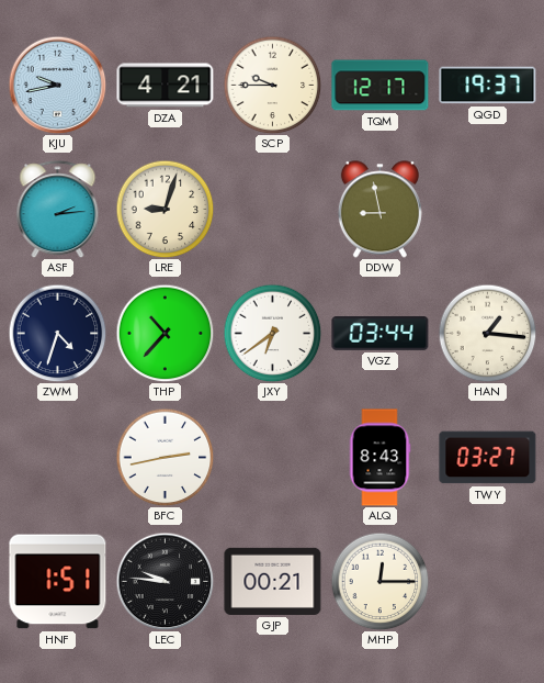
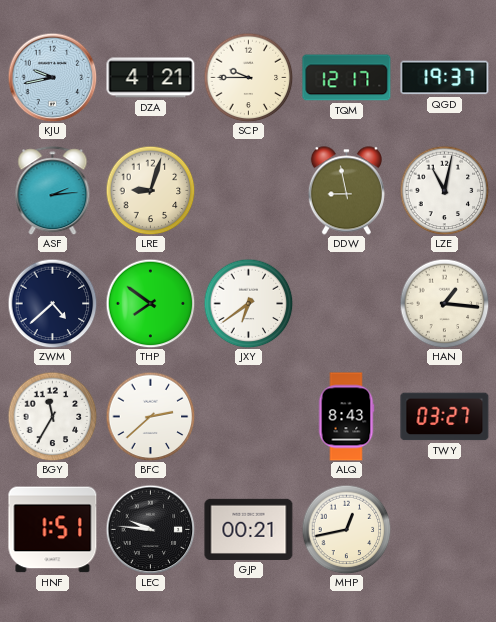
LZE: none -> 11:02
ZWM: 4:33 -> 4:38
THP: 10:37 -> 7:51
VGZ: 03:44 -> none
BGY: none -> 11:35
BFC: 2:43 -> 2:38
MHP: 12:15 -> 12:43
